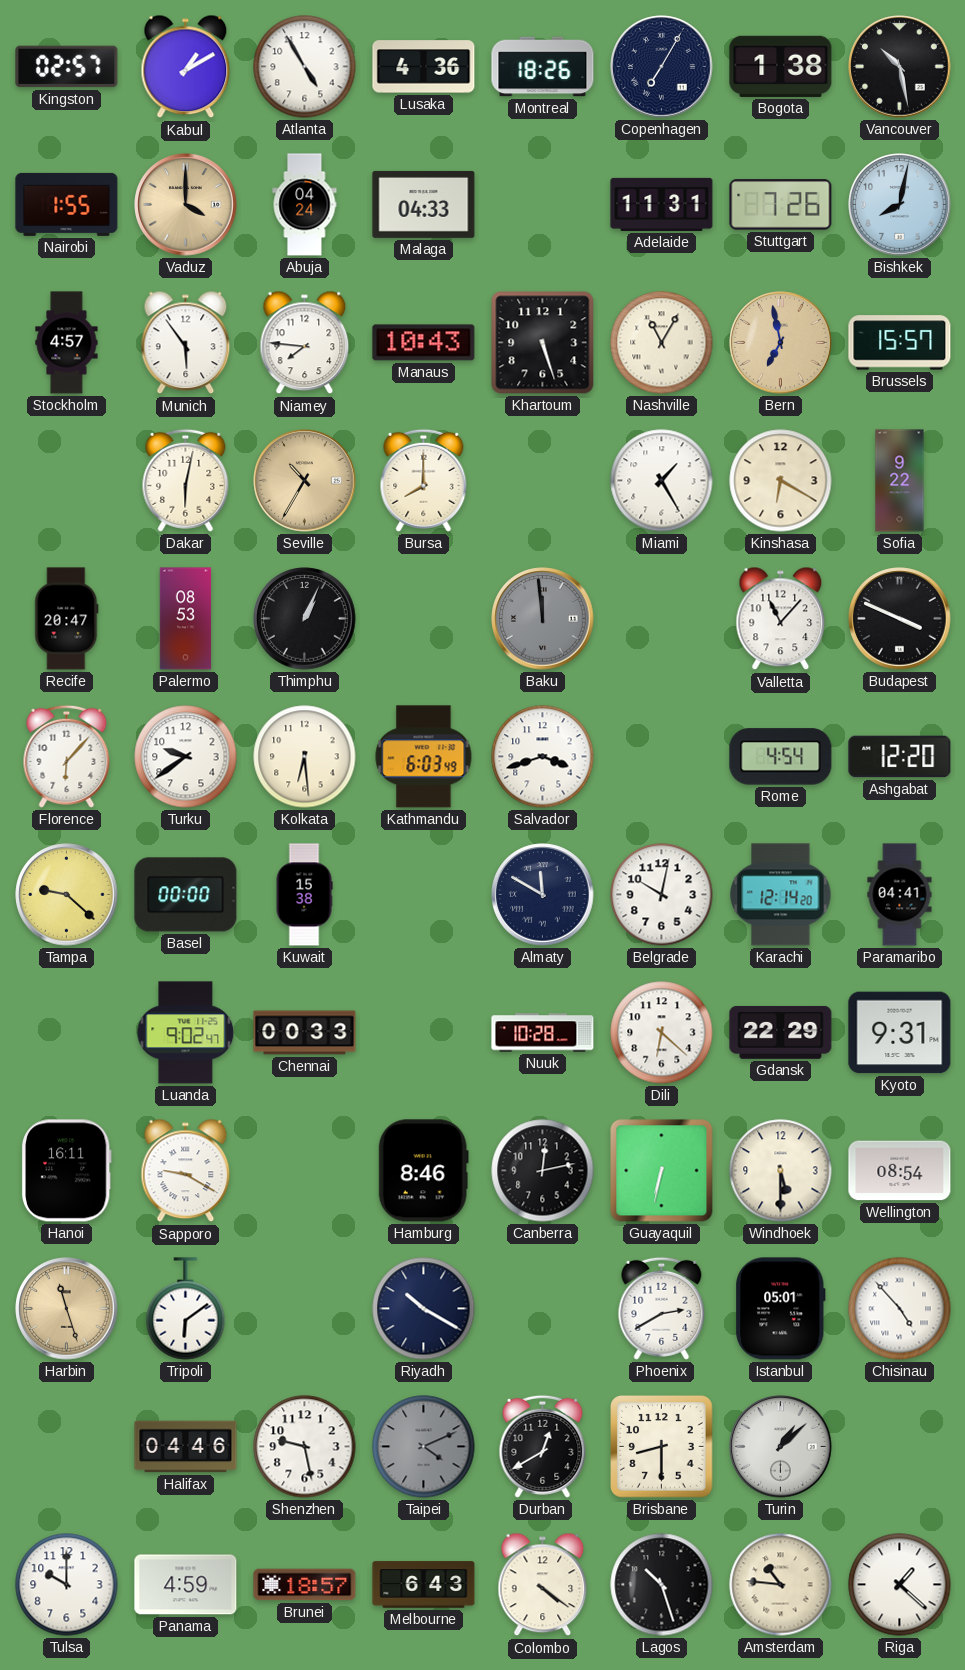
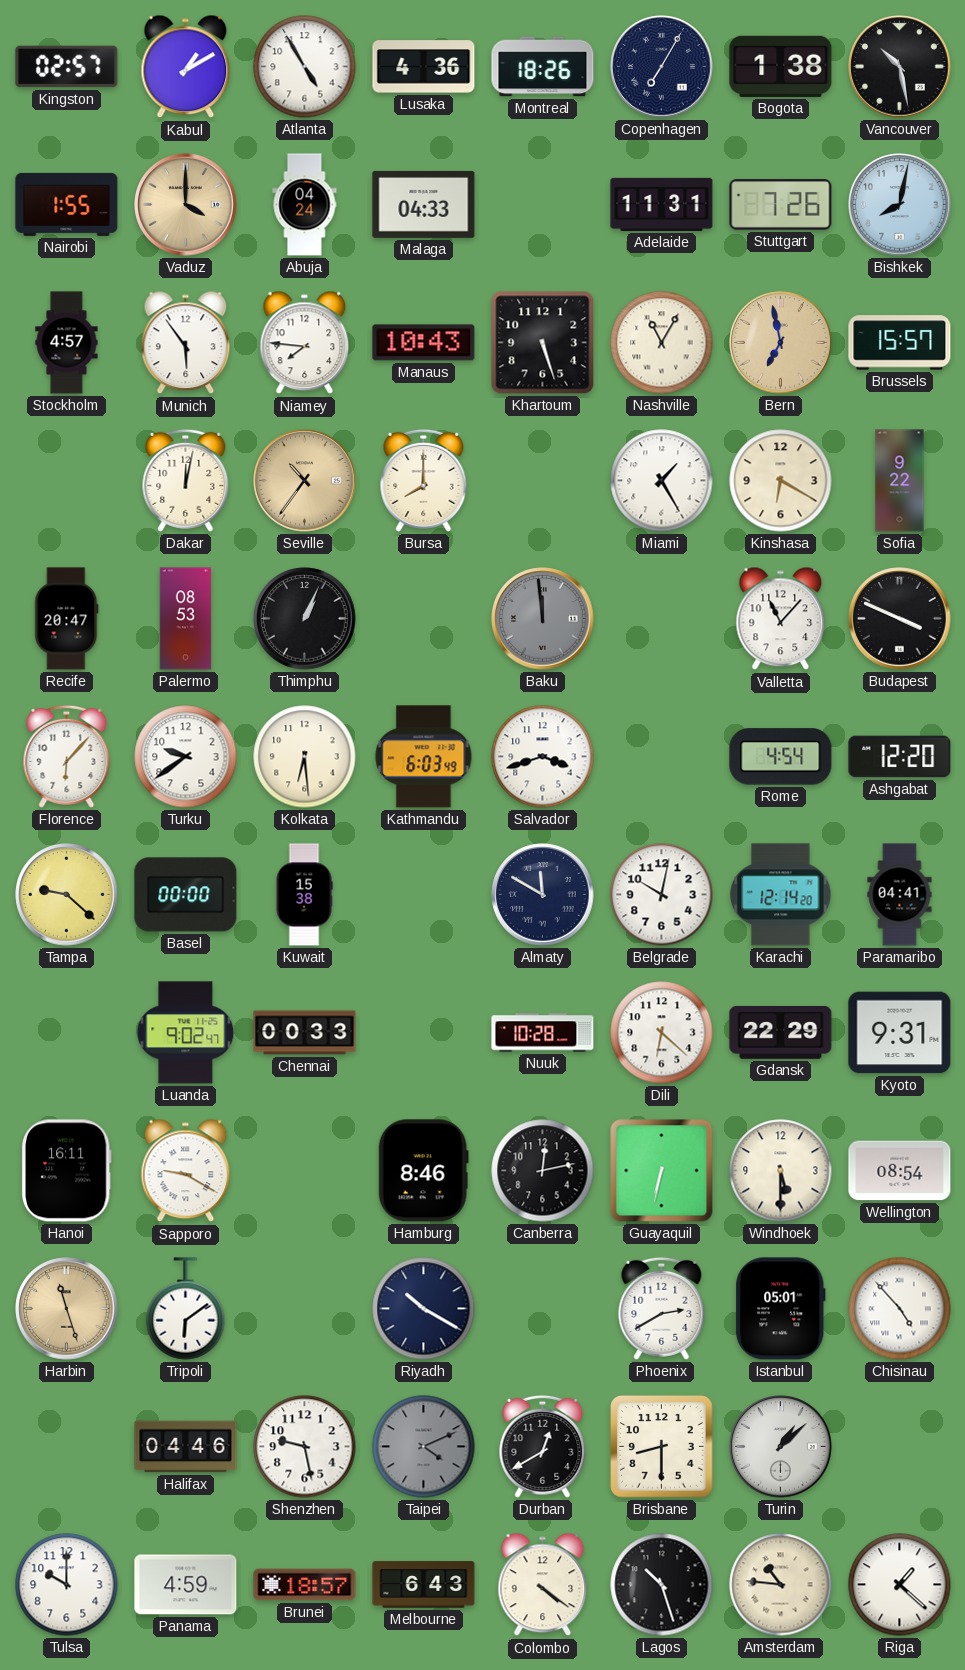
Dakar: 6:02 -> 12:02
Seville: 10:35 -> 10:36
